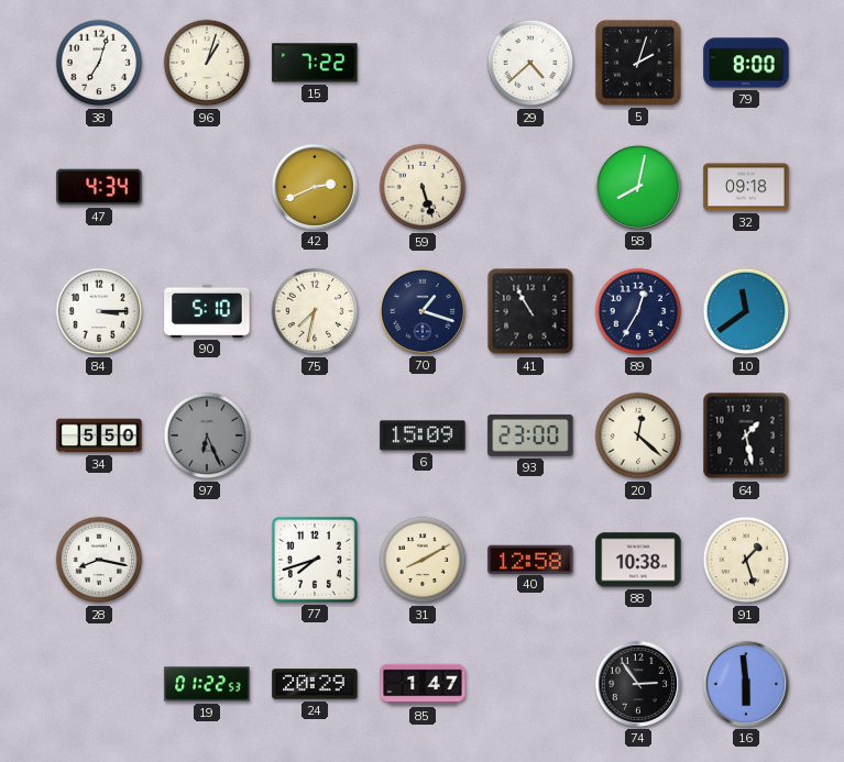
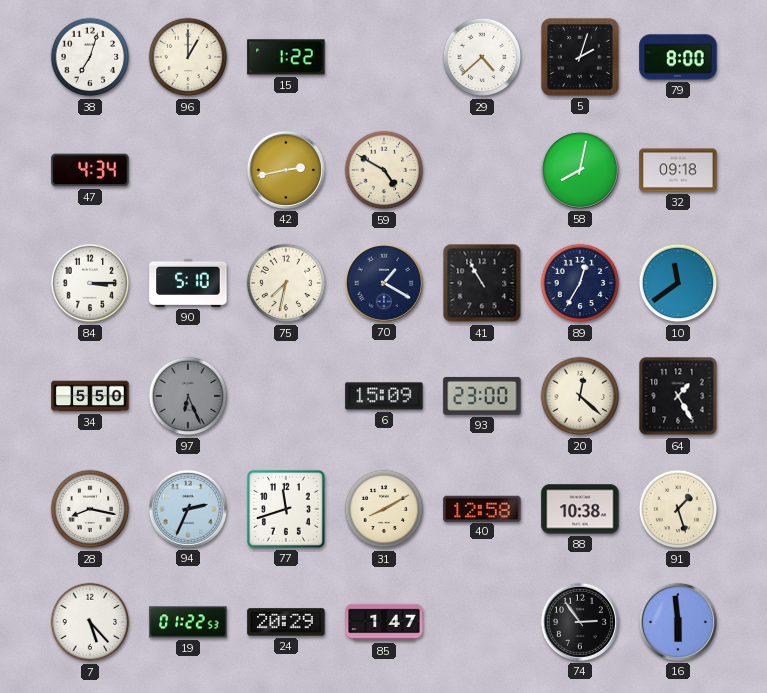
96: 1:03 -> 1:00
15: 7:22 -> 1:22
42: 2:41 -> 2:43
59: 5:27 -> 4:50
70: 1:18 -> 1:20
64: 1:28 -> 1:25
94: none -> 2:34
77: 7:42 -> 11:42
7: none -> 5:23
